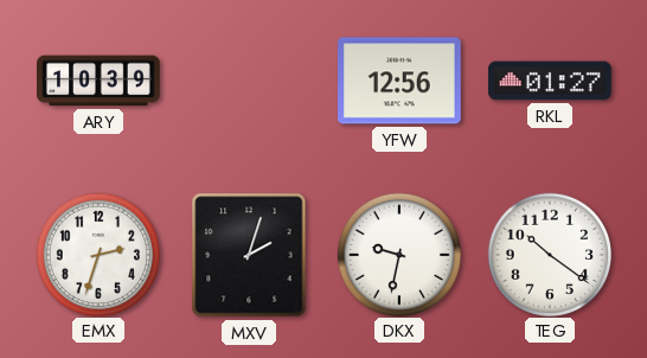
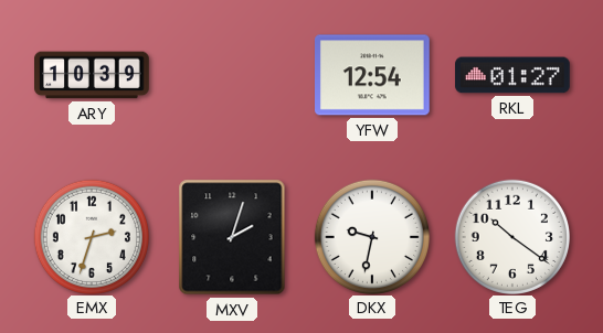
YFW: 12:56 -> 12:54
